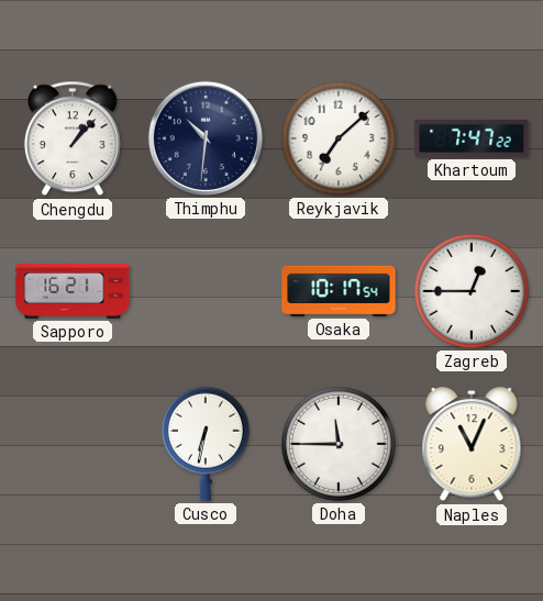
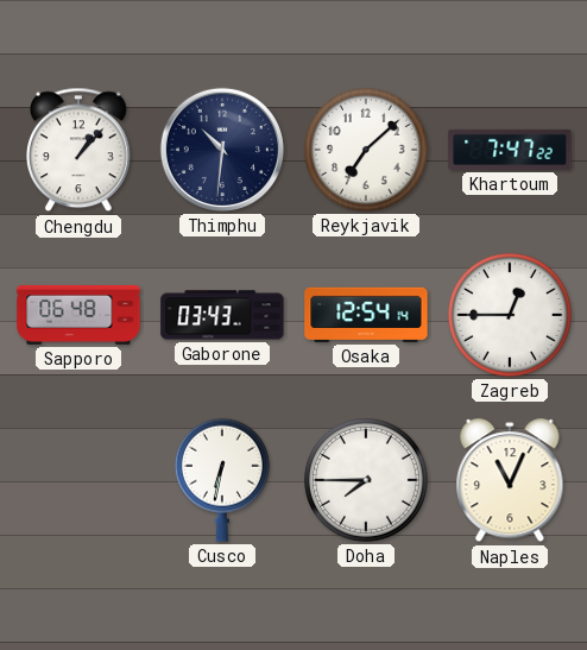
Sapporo: 16:21 -> 06:48
Gaborone: none -> 03:43
Osaka: 10:17 -> 12:54
Doha: 11:45 -> 7:45
